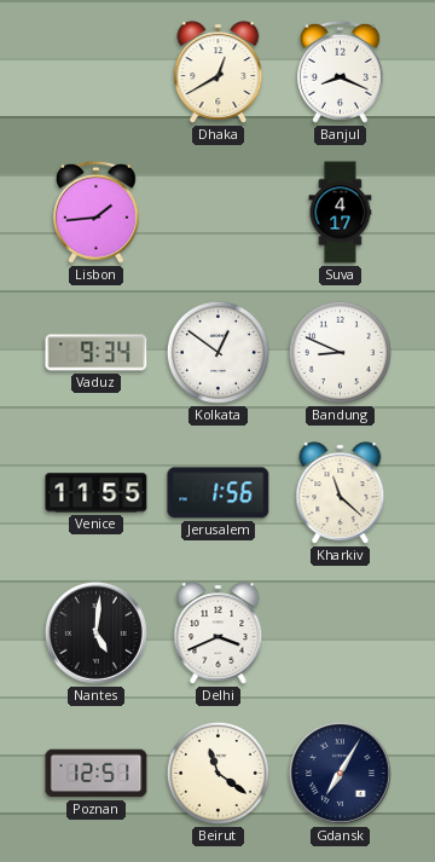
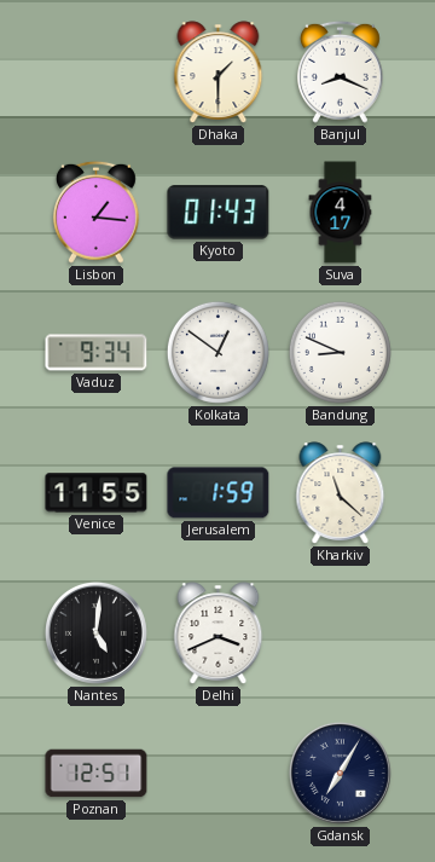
Dhaka: 12:40 -> 1:30
Lisbon: 1:44 -> 1:16
Kyoto: none -> 01:43
Jerusalem: 1:56 -> 1:59
Beirut: 11:21 -> none
